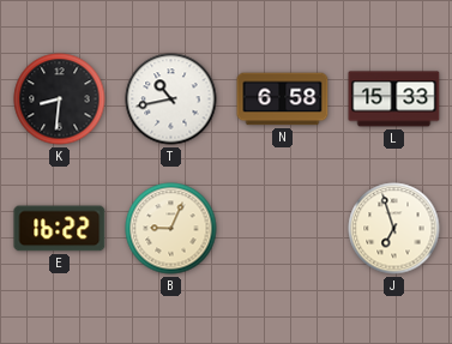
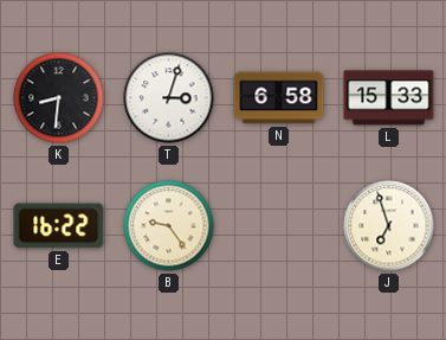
T: 10:43 -> 3:03
B: 9:04 -> 9:24
